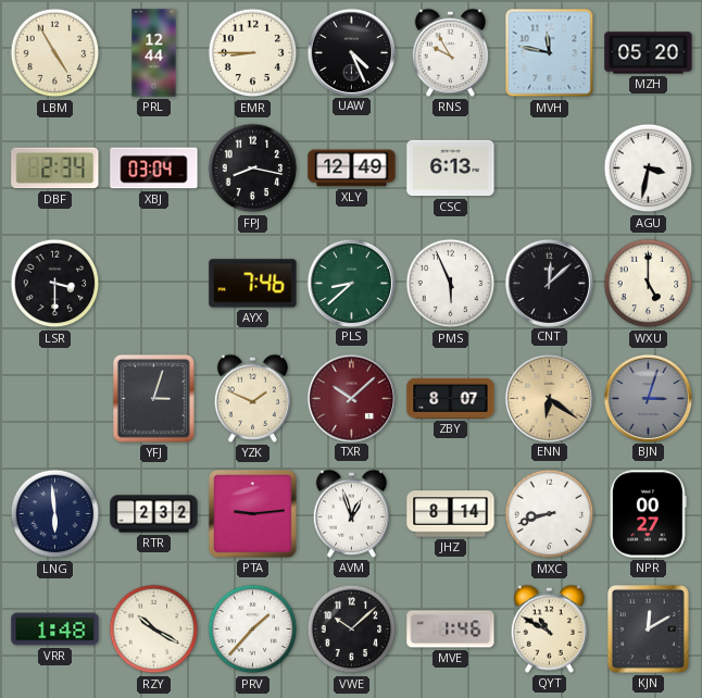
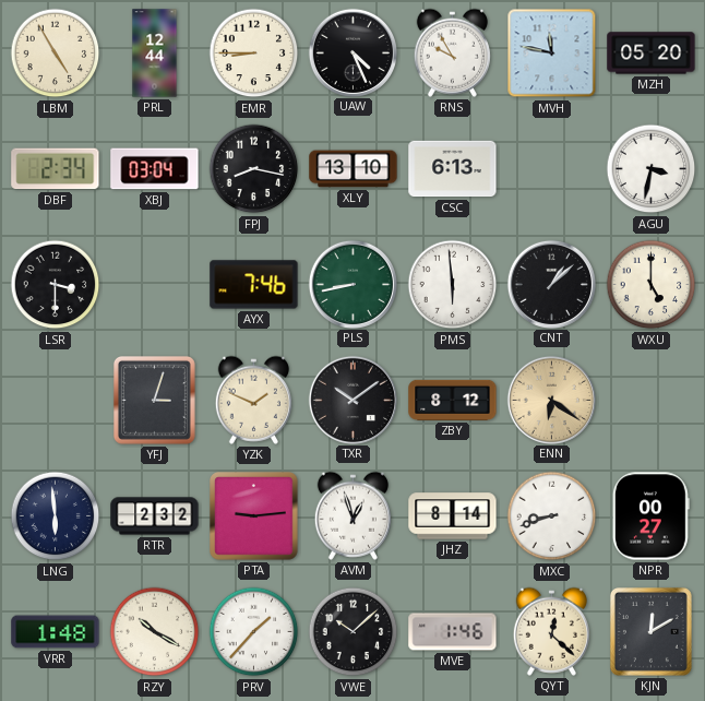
XLY: 12:49 -> 13:10
PLS: 8:38 -> 8:43
PMS: 5:56 -> 5:59
CNT: 12:08 -> 1:08
TXR: 10:08 -> 10:09
TXR dial: burgundy -> black
ZBY: 8:07 -> 8:12
BJN: 3:03 -> none
QYT: 10:50 -> 12:22
